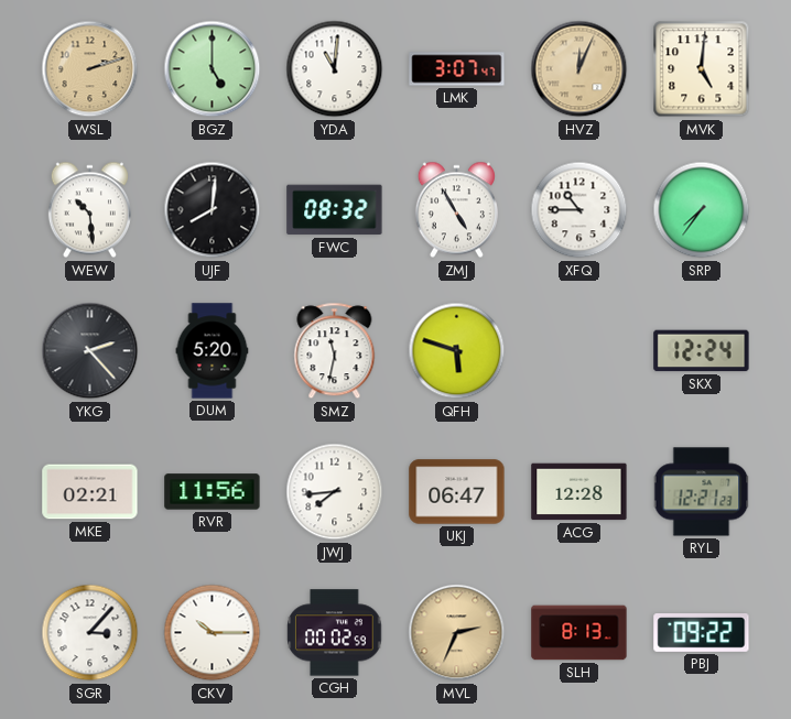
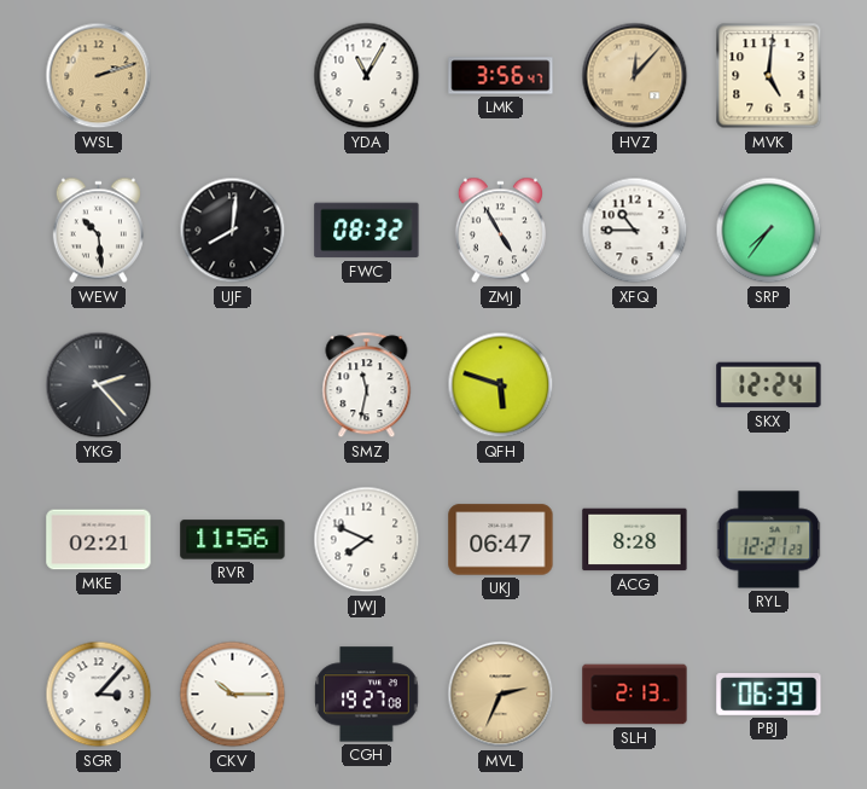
BGZ: 5:00 -> none
YDA: 11:01 -> 11:05
LMK: 3:07 -> 3:56
HVZ: 12:04 -> 12:07
DUM: 5:20 -> none
JWJ: 7:44 -> 7:49
ACG: 12:28 -> 8:28
CGH: 00:02 -> 19:27
SLH: 8:13 -> 2:13
PBJ: 09:22 -> 06:39
